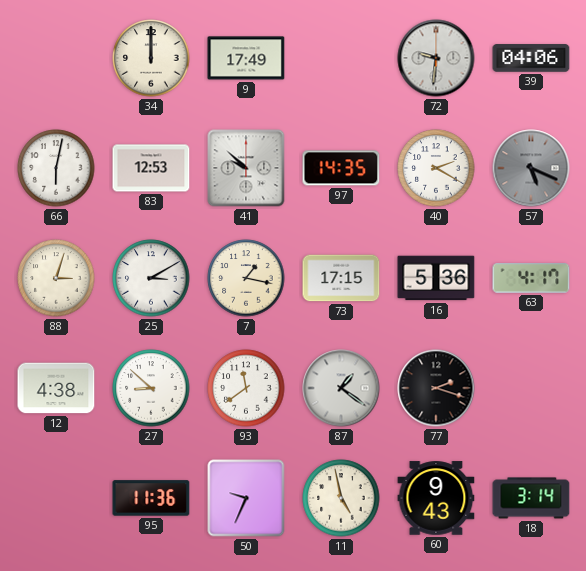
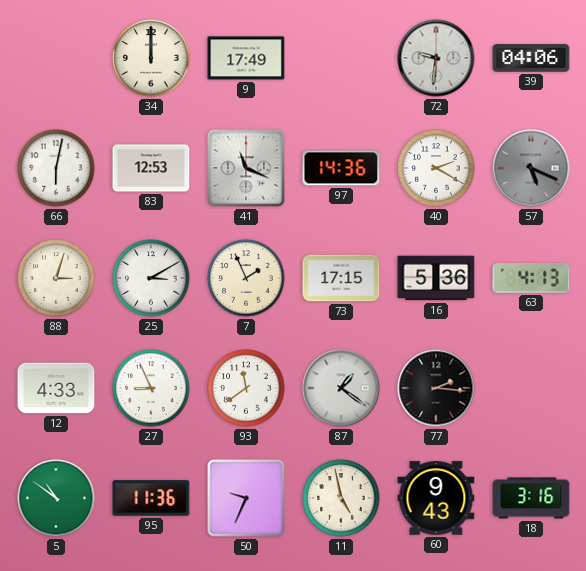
41: 9:52 -> 11:19
97: 14:35 -> 14:36
7: 1:17 -> 1:56
63: 4:17 -> 4:13
12: 4:38 -> 4:33
27: 8:52 -> 8:56
77: 2:18 -> 2:16
5: none -> 10:51
18: 3:14 -> 3:16
